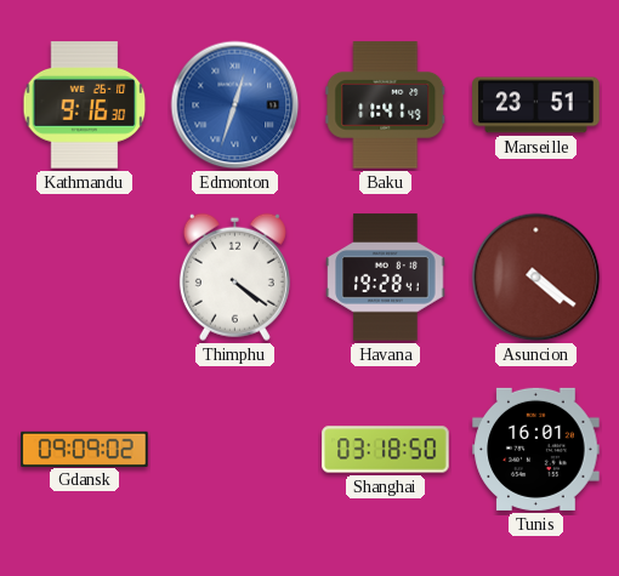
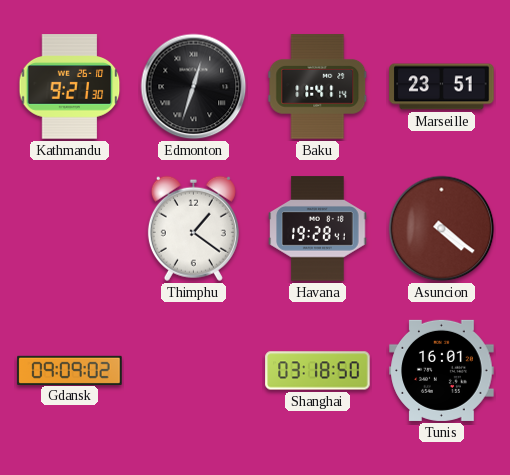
Kathmandu: 9:16 -> 9:21
Edmonton dial: blue -> black
Baku: 11:41:49 -> 11:41:14
Thimphu: 4:21 -> 1:21
